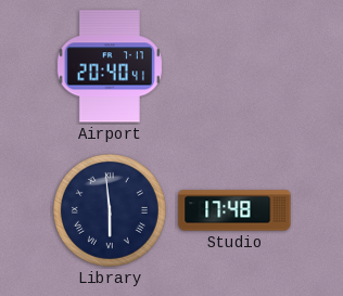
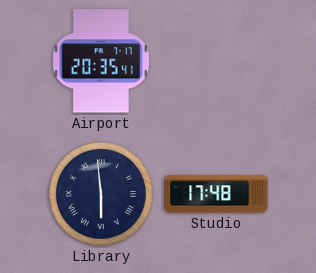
Airport: 20:40 -> 20:35
